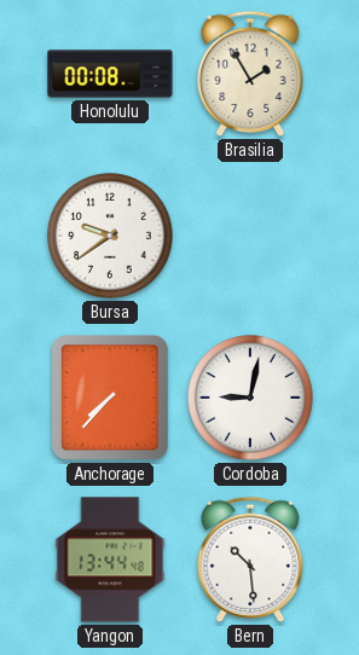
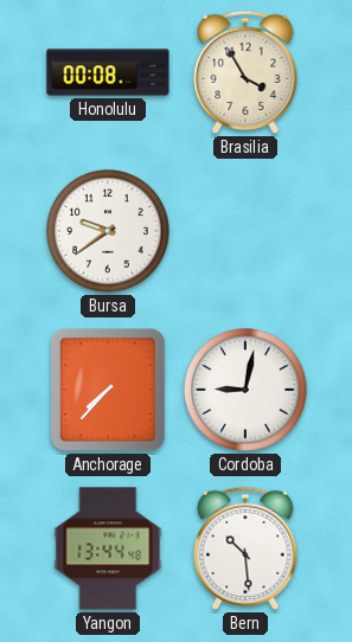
Brasilia: 1:55 -> 3:55
